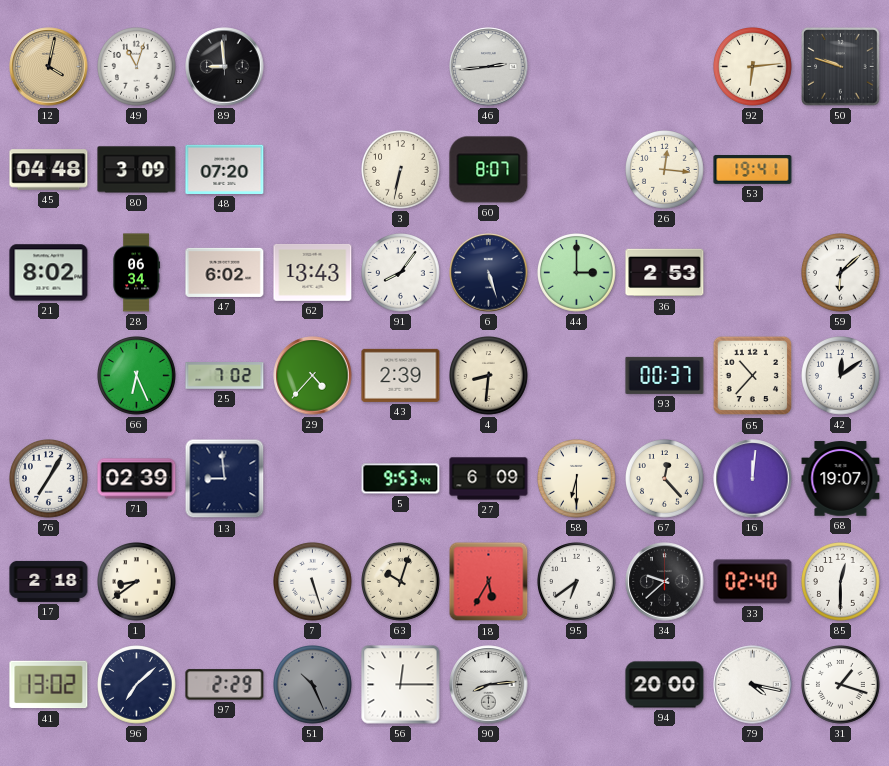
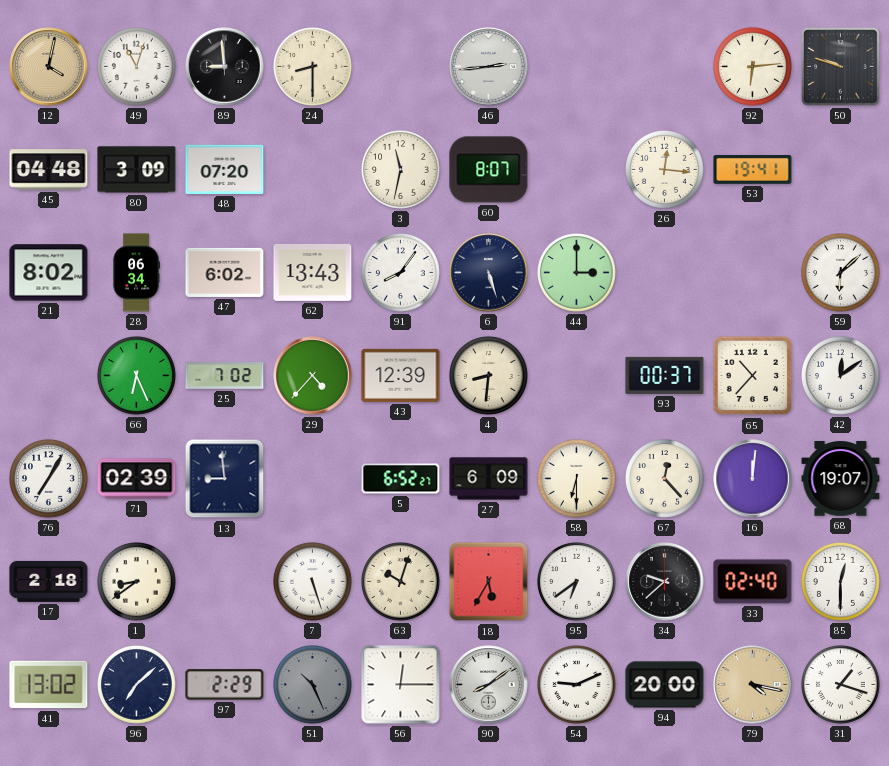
24: none -> 8:30
3: 6:32 -> 11:32
36: 2:53 -> none
43: 2:39 -> 12:39
5: 9:53 -> 6:52
90: 8:14 -> 8:09
54: none -> 9:11
79 dial: white -> champagne
